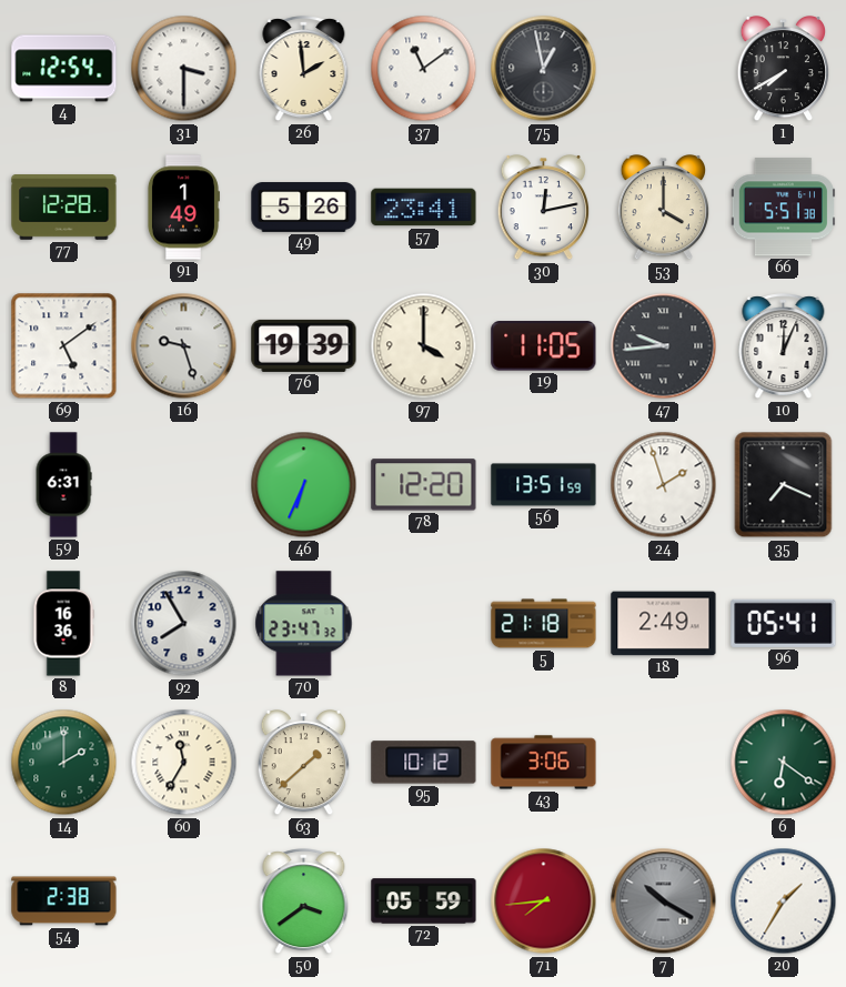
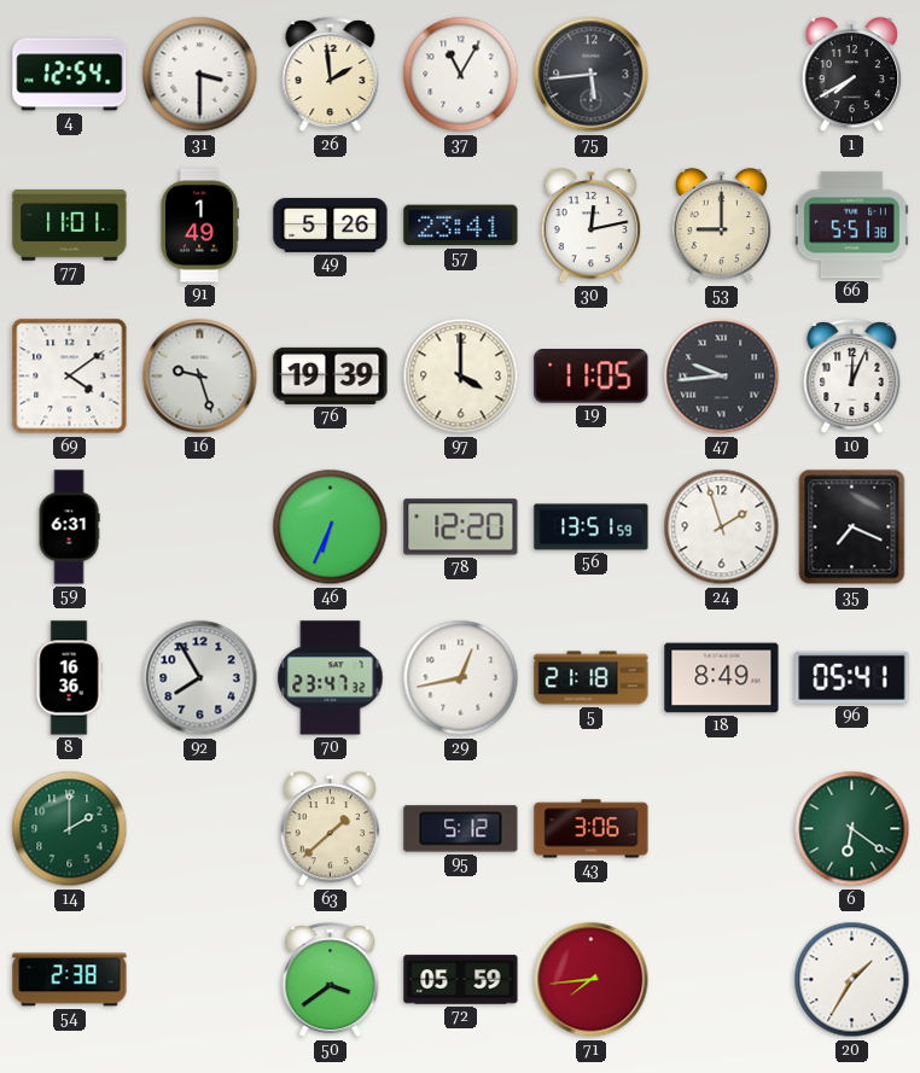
37: 11:09 -> 11:05
75: 12:58 -> 5:44
77: 12:28 -> 11:01
53: 4:00 -> 9:00
69: 5:09 -> 4:09
29: none -> 12:43
18: 2:49 -> 8:49
60: 11:35 -> none
95: 10:12 -> 5:12
7: 10:20 -> none
